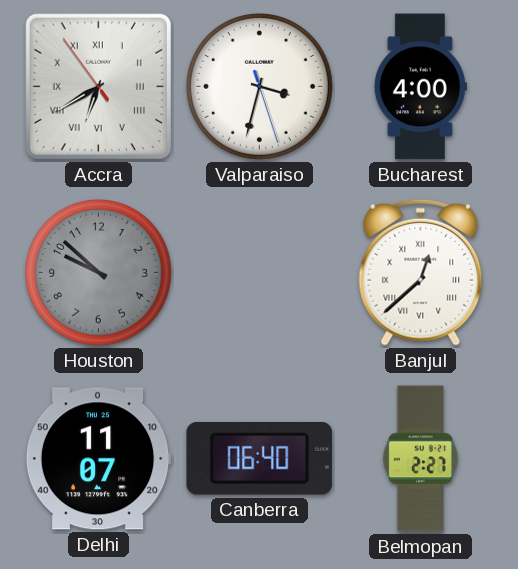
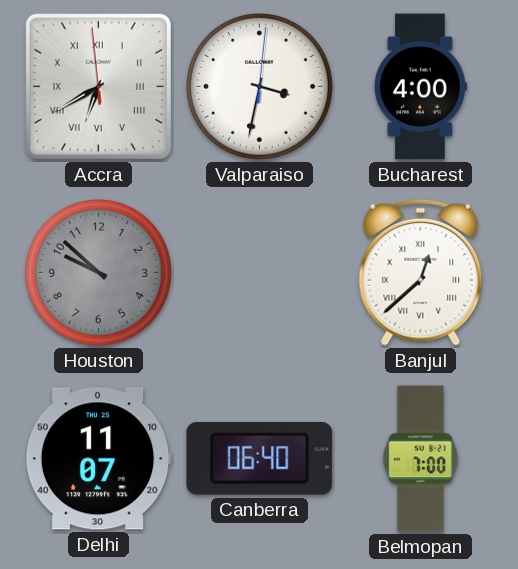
Accra: 6:39:54 -> 6:39:59
Valparaiso: 3:32:27 -> 3:32:01
Belmopan: 2:27 -> 7:00
